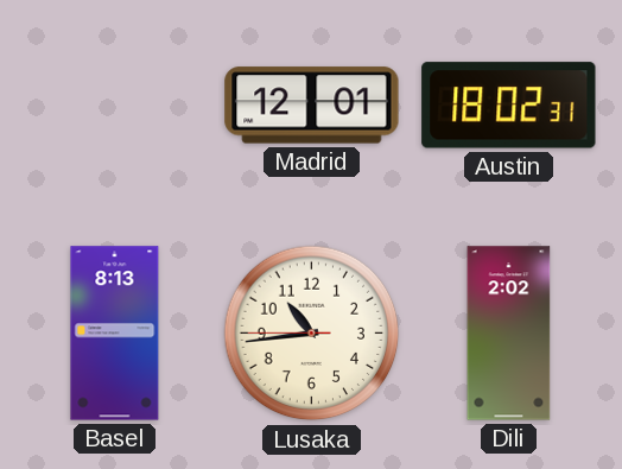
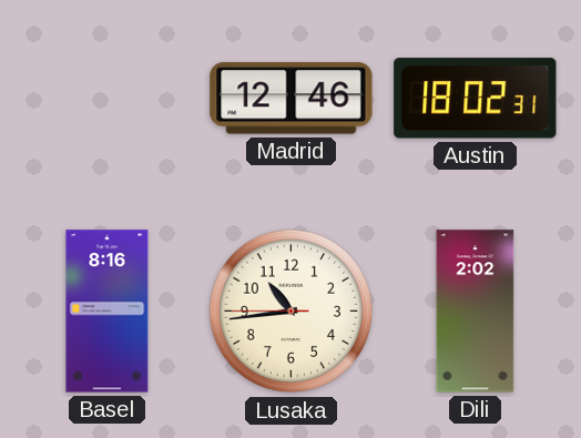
Madrid: 12:01 -> 12:46
Basel: 8:13 -> 8:16
